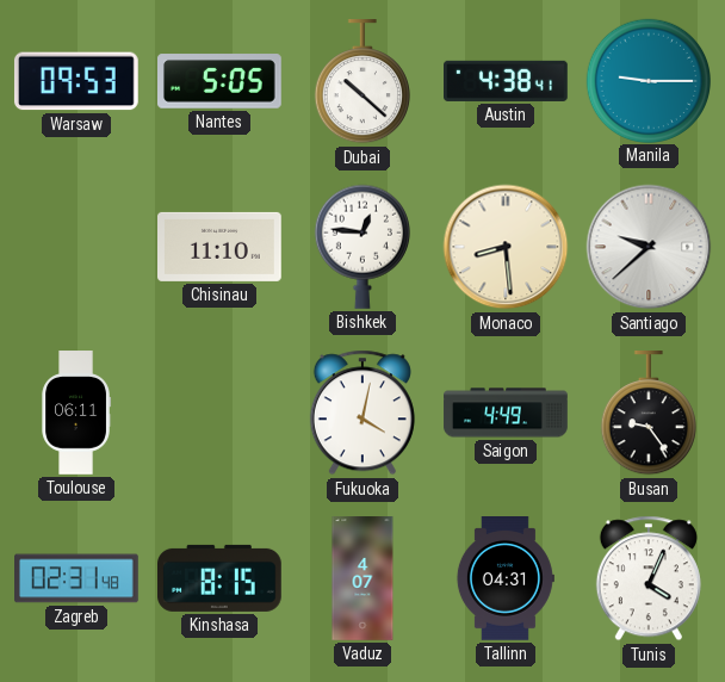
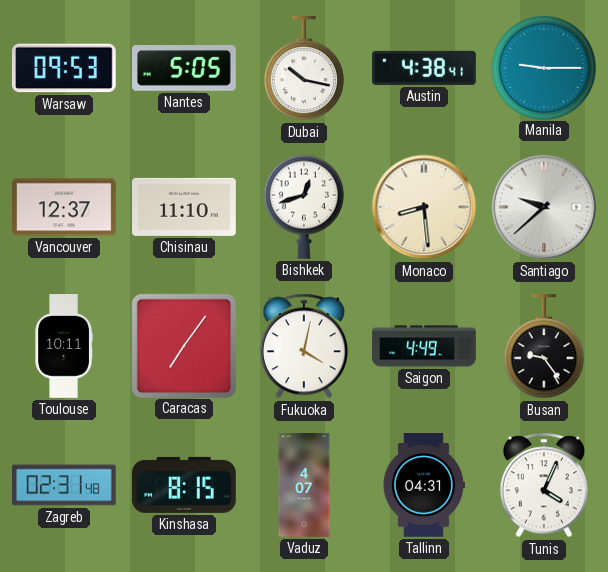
Dubai: 10:22 -> 10:17
Vancouver: none -> 12:37
Bishkek: 12:46 -> 12:42
Toulouse: 06:11 -> 10:11
Caracas: none -> 7:06
